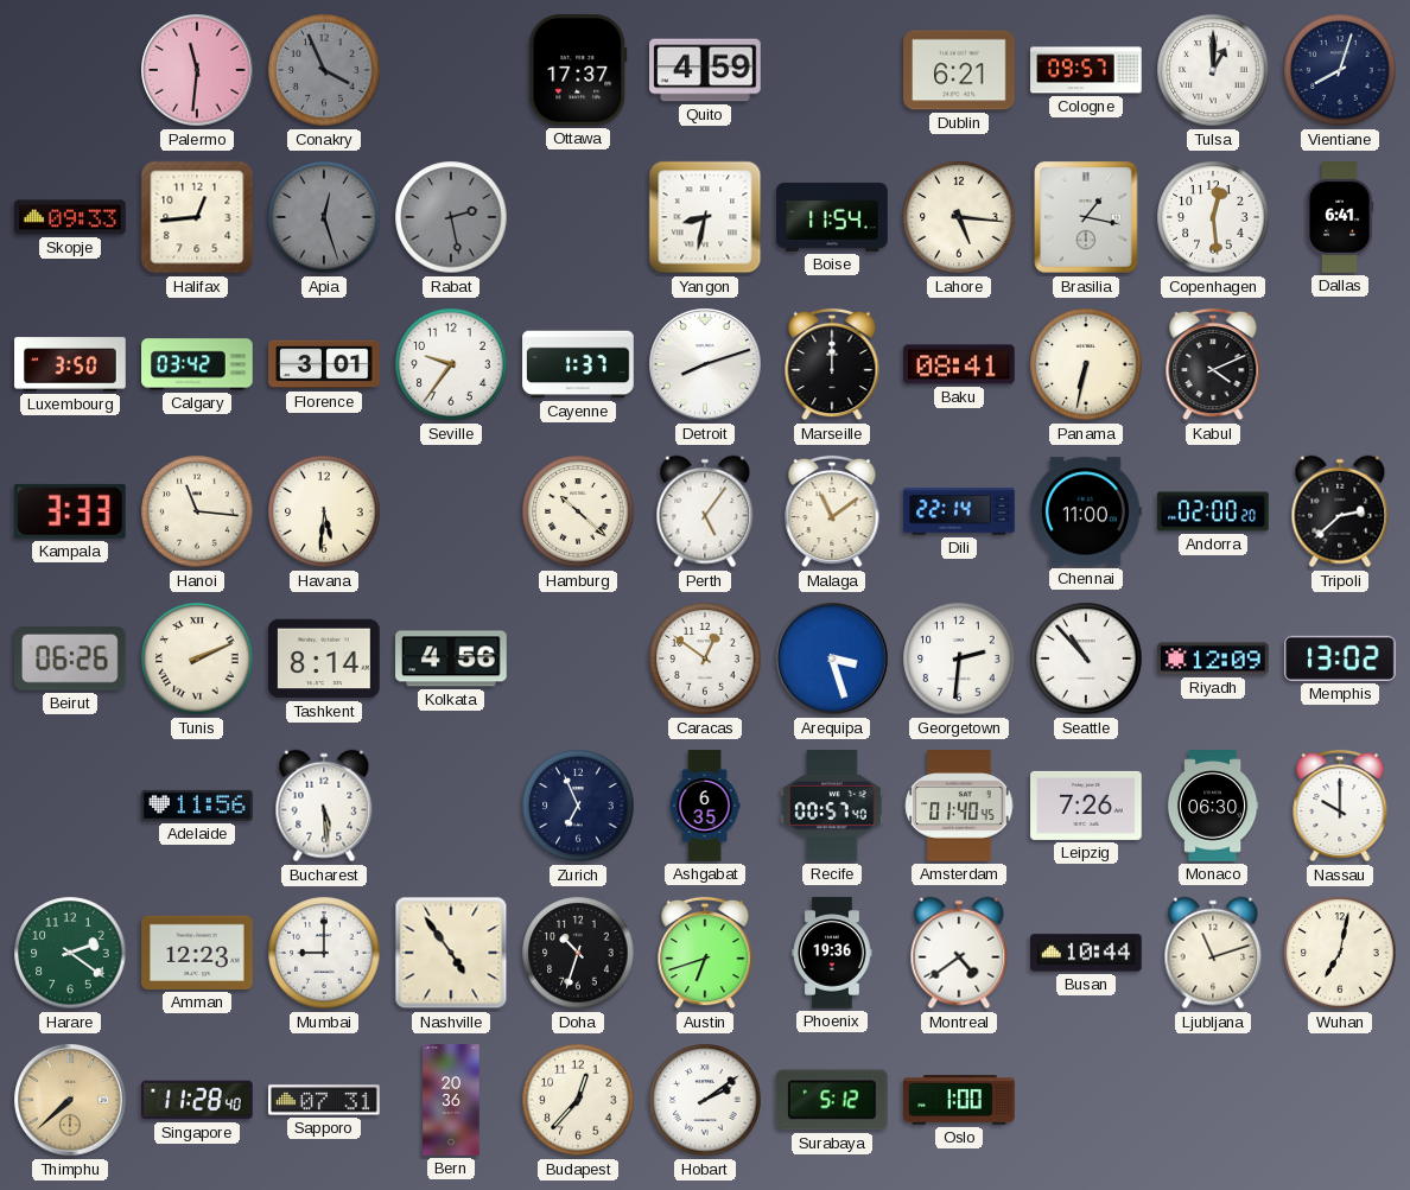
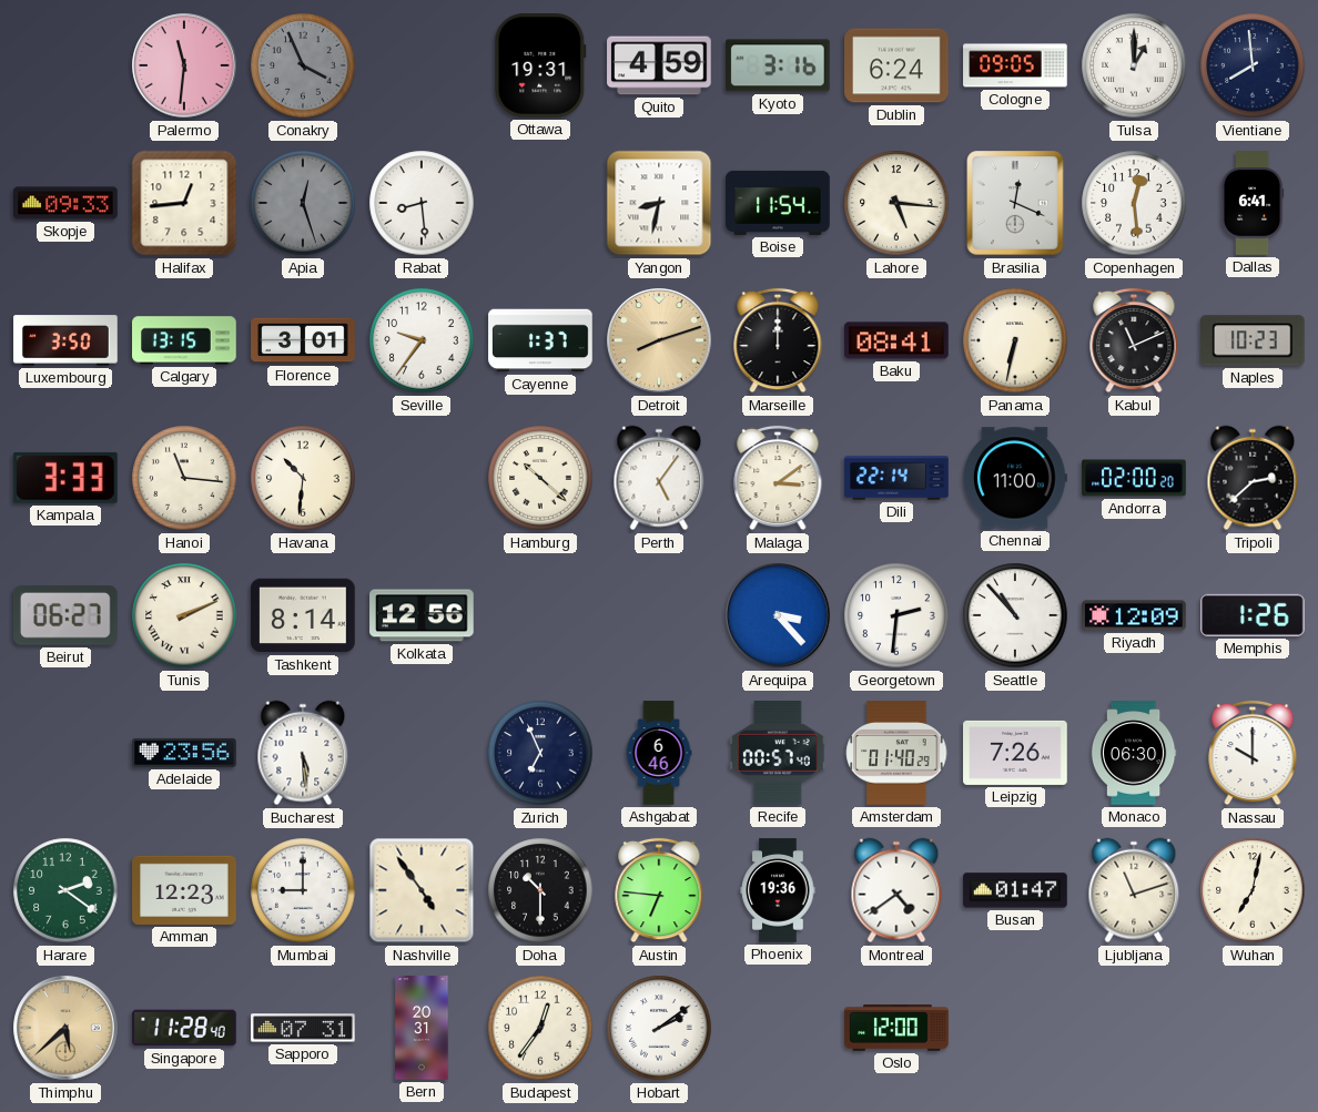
Ottawa: 17:37 -> 19:31
Kyoto: none -> 3:16
Dublin: 6:21 -> 6:24
Cologne: 09:57 -> 09:05
Vientiane: 8:03 -> 7:59
Rabat: 2:28 -> 8:29
Rabat dial: grey -> white
Brasilia: 1:17 -> 12:19
Calgary: 03:42 -> 13:15
Detroit dial: white -> champagne
Kabul: 4:11 -> 11:11
Naples: none -> 10:23
Havana: 5:31 -> 10:31
Malaga: 11:09 -> 3:09
Beirut: 06:26 -> 06:27
Kolkata: 4:56 -> 12:56
Caracas: 12:51 -> none
Arequipa: 3:27 -> 3:23
Memphis: 13:02 -> 1:26
Adelaide: 11:56 -> 23:56
Ashgabat: 6:35 -> 6:46
Amsterdam: 01:40:45 -> 01:40:29
Doha: 10:33 -> 10:30
Austin: 6:42 -> 6:46
Busan: 10:44 -> 01:47
Thimphu: 7:38 -> 5:38
Bern: 20:36 -> 20:31
Budapest: 12:37 -> 12:36
Surabaya: 5:12 -> none
Oslo: 1:00 -> 12:00
